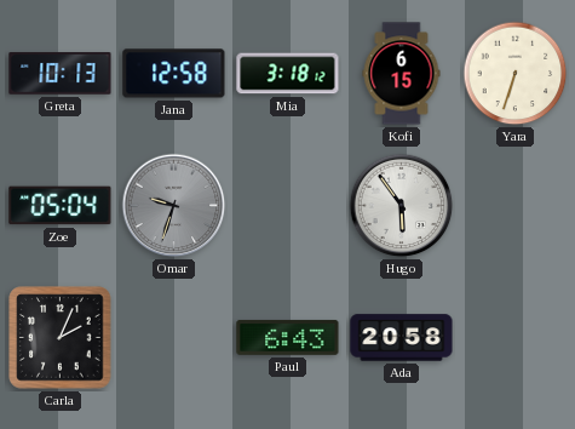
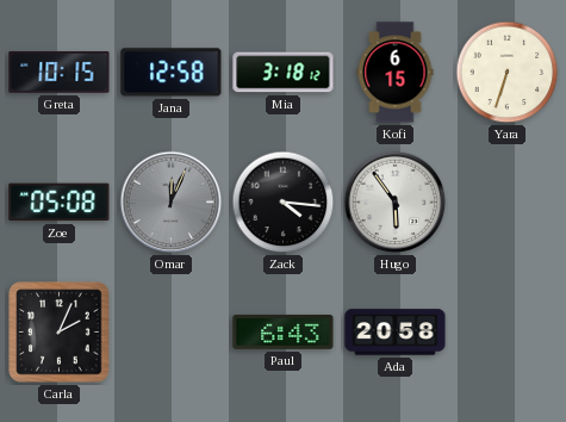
Greta: 10:13 -> 10:15
Zoe: 05:04 -> 05:08
Omar: 9:33 -> 12:04
Zack: none -> 4:16
